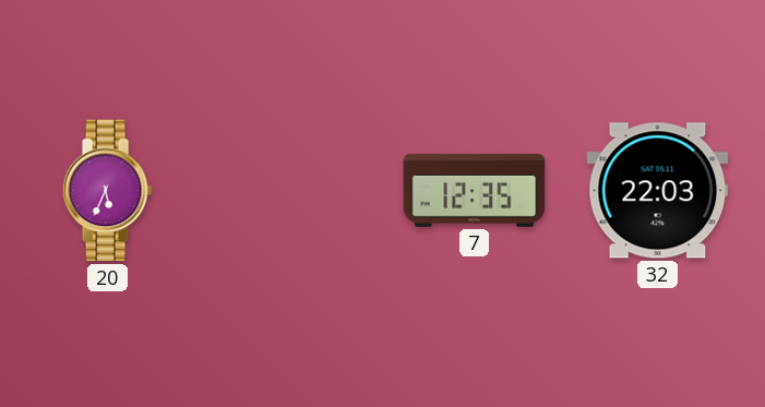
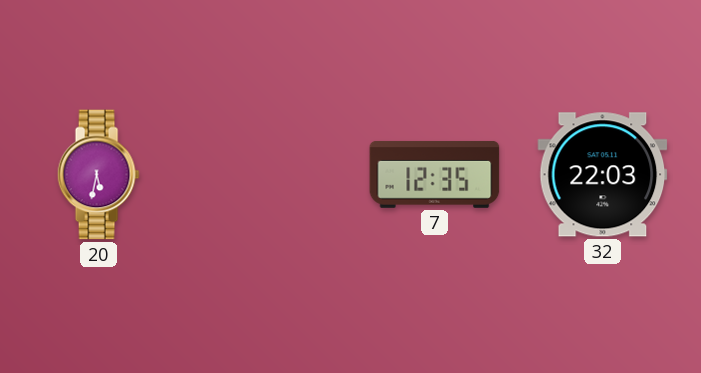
20: 5:34 -> 5:32
